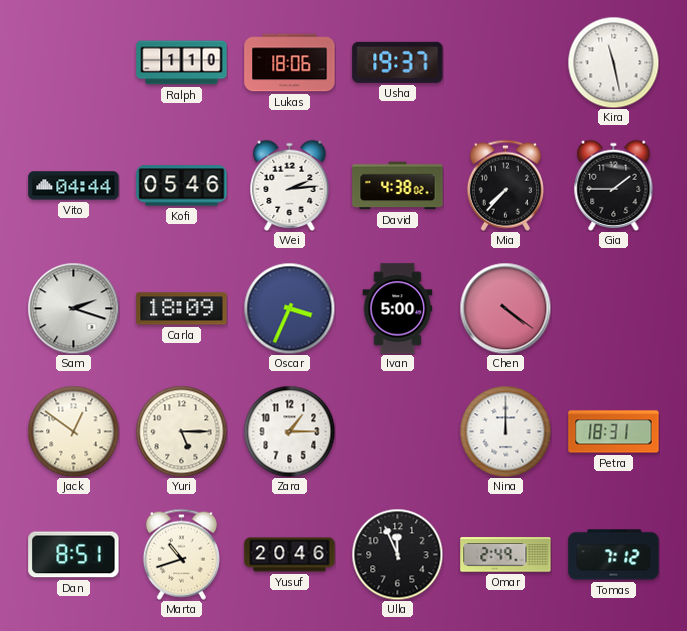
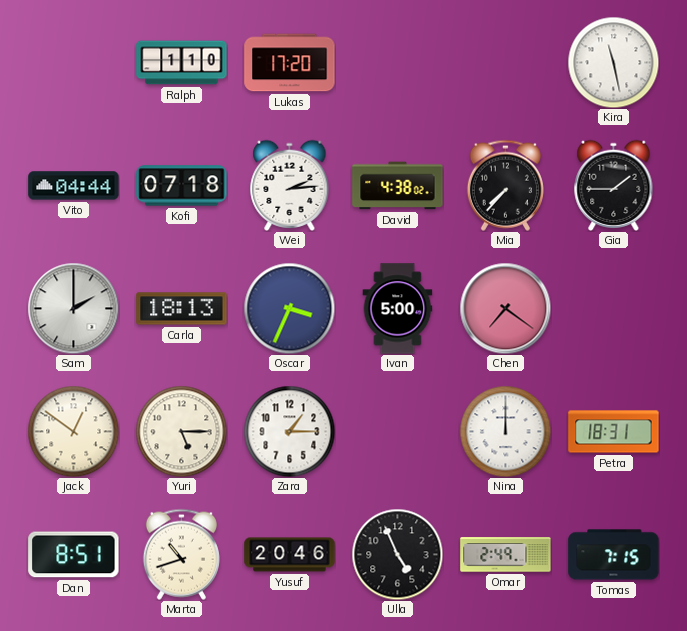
Lukas: 18:06 -> 17:20
Usha: 19:37 -> none
Kofi: 05:46 -> 07:18
Sam: 2:18 -> 2:00
Carla: 18:09 -> 18:13
Chen: 4:21 -> 7:21
Ulla: 11:56 -> 4:56
Tomas: 7:12 -> 7:15
